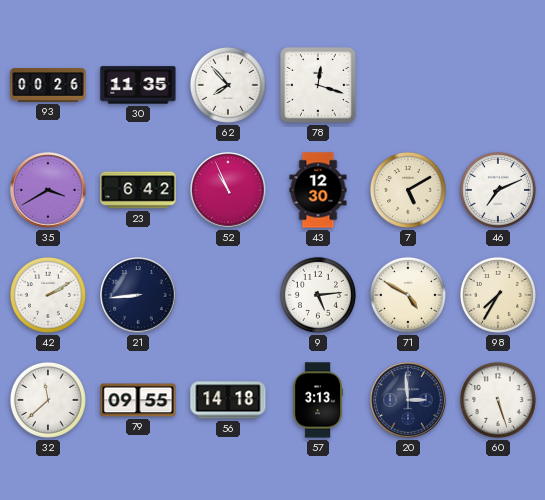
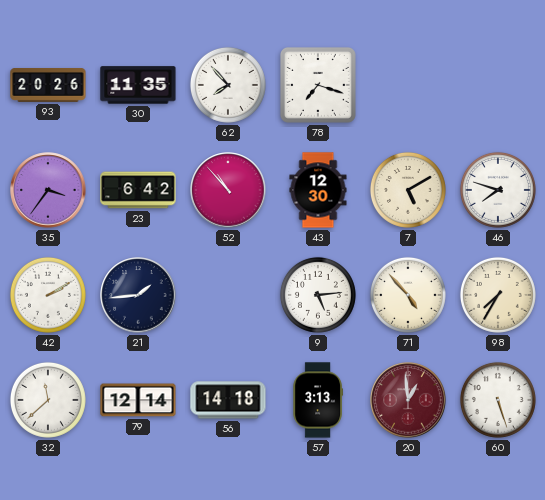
93: 00:26 -> 20:26
78: 12:18 -> 7:18
35: 3:40 -> 3:36
52: 10:56 -> 10:53
46: 7:11 -> 7:48
21: 8:44 -> 1:44
71: 4:50 -> 4:53
79: 09:55 -> 12:14
20: 2:59 -> 12:59
20 dial: navy -> burgundy
